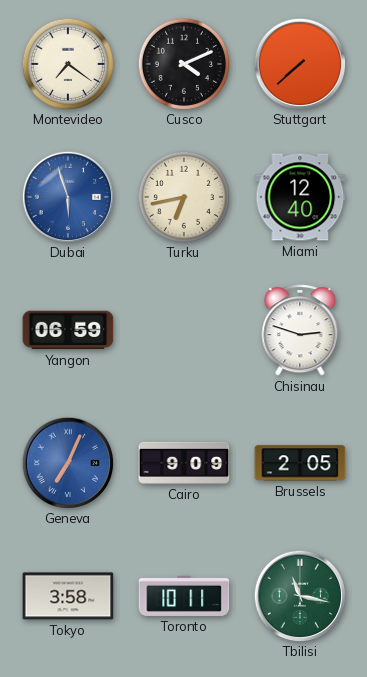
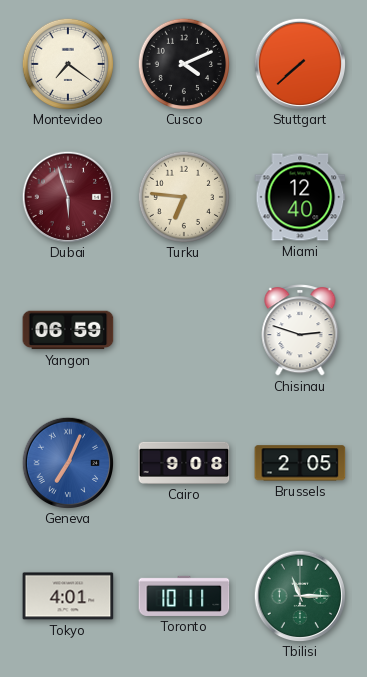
Dubai dial: blue -> burgundy
Turku: 6:43 -> 6:46
Cairo: 9:09 -> 9:08
Tokyo: 3:58 -> 4:01
Tbilisi: 11:17 -> 11:15
